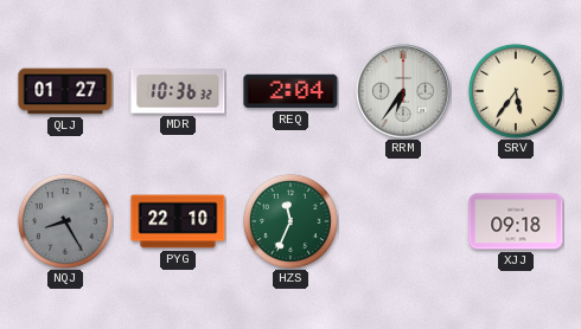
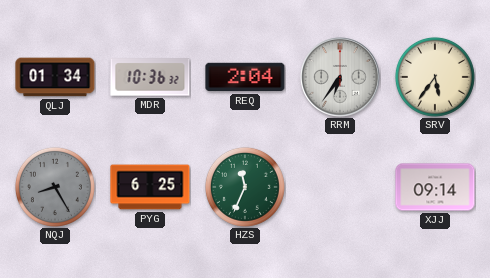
QLJ: 01:27 -> 01:34
PYG: 22:10 -> 6:25
XJJ: 09:18 -> 09:14
